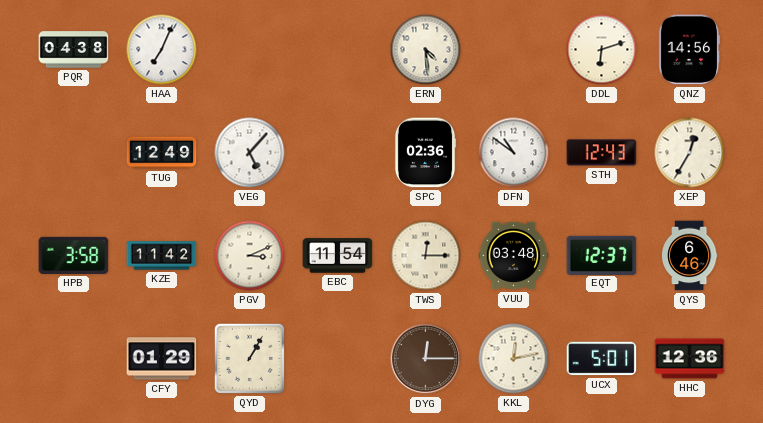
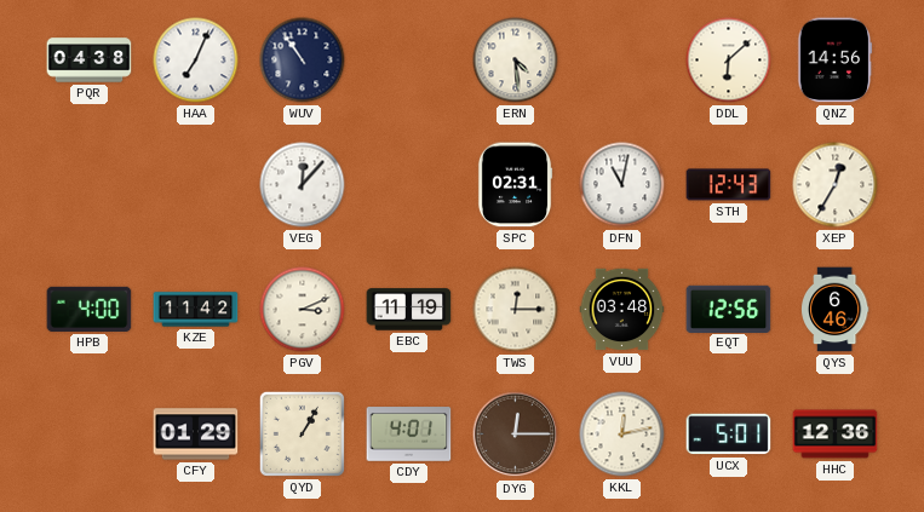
WUV: none -> 10:54
DDL: 6:12 -> 6:08
TUG: 12:49 -> none
VEG: 5:07 -> 12:07
SPC: 02:36 -> 02:31
DFN: 10:51 -> 11:02
HPB: 3:58 -> 4:00
EBC: 11:54 -> 11:19
EQT: 12:37 -> 12:56
CDY: none -> 4:01
